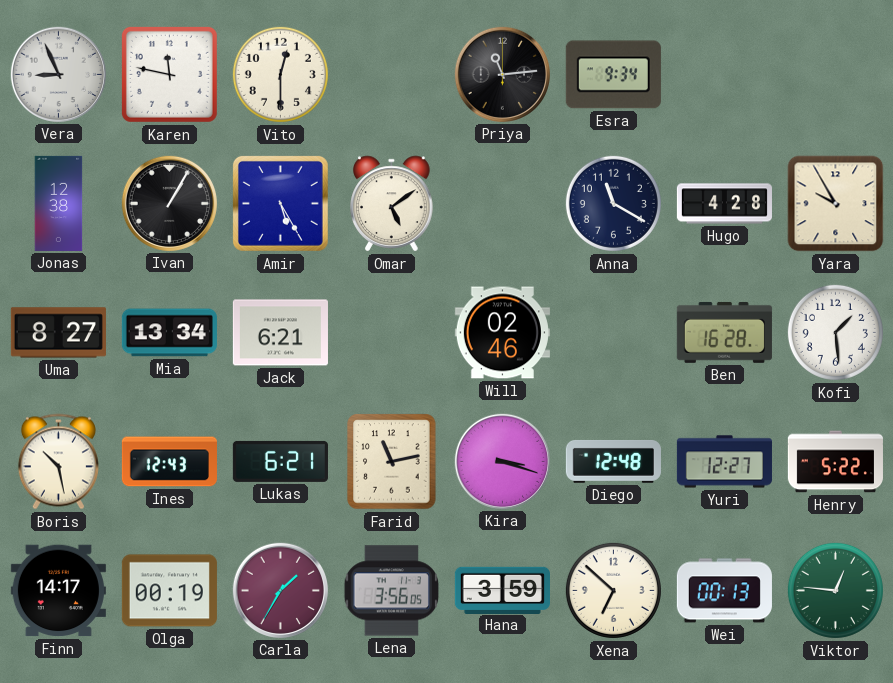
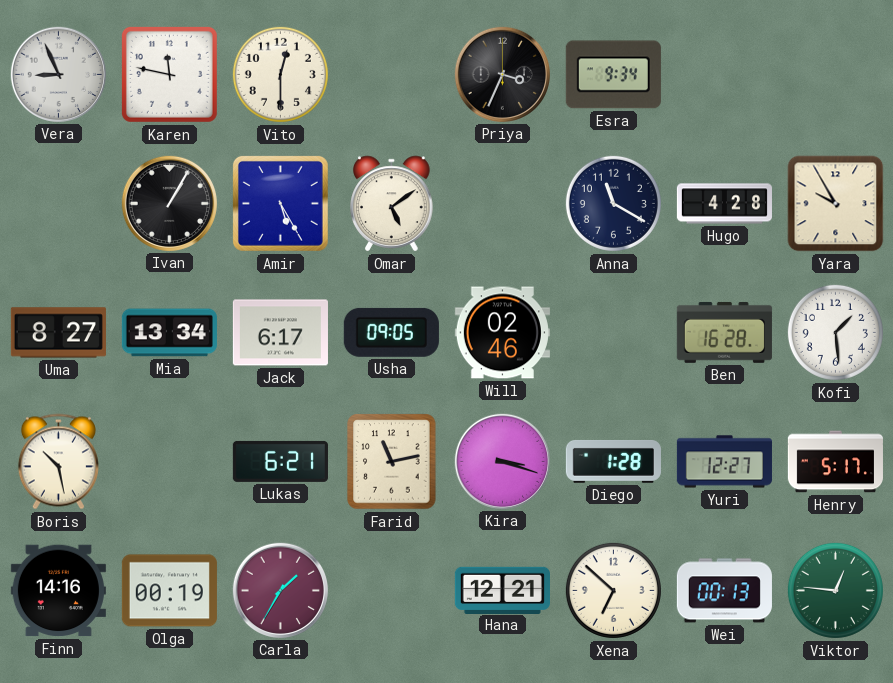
Priya: 11:14 -> 3:34
Jonas: 12:38 -> none
Jack: 6:21 -> 6:17
Usha: none -> 09:05
Ines: 12:43 -> none
Diego: 12:48 -> 1:28
Henry: 5:22 -> 5:17
Finn: 14:17 -> 14:16
Lena: 3:56 -> none
Hana: 3:59 -> 12:21
